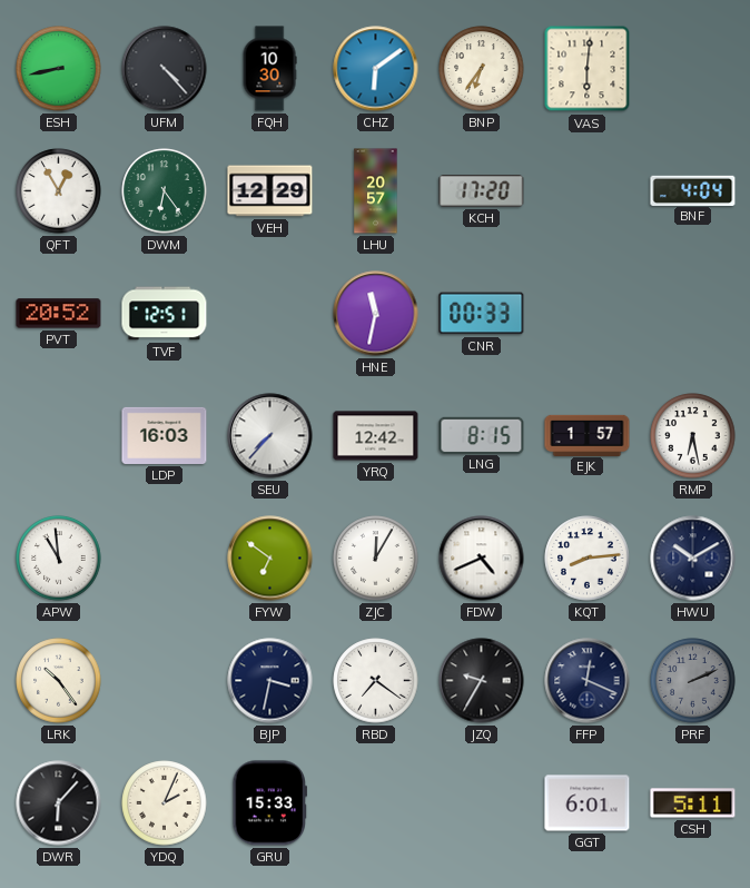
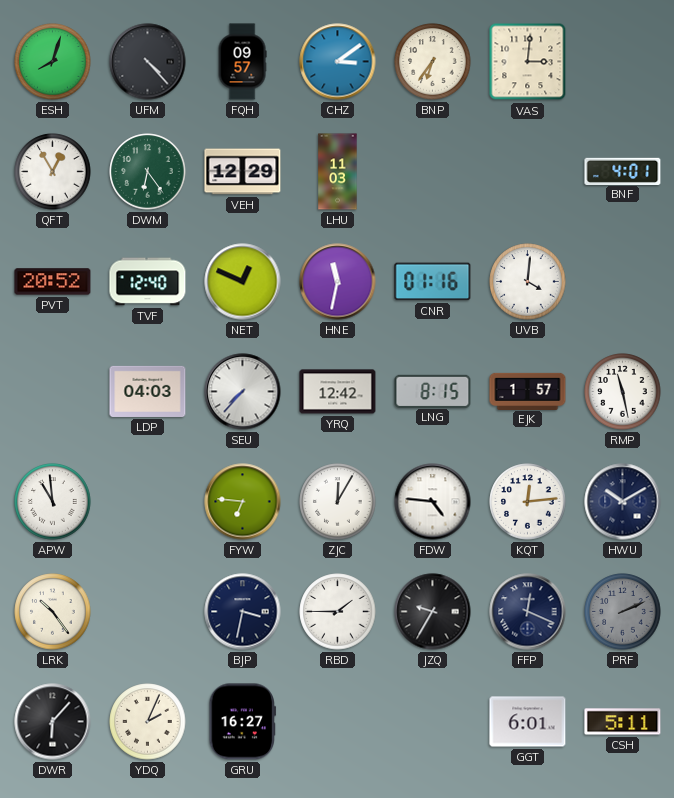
ESH: 8:43 -> 8:03
FQH: 10:30 -> 09:57
CHZ: 6:09 -> 3:09
VAS: 6:01 -> 3:01
LHU: 20:57 -> 11:03
KCH: 17:20 -> none
BNF: 4:04 -> 4:01
TVF: 12:51 -> 12:40
NET: none -> 12:49
CNR: 00:33 -> 01:16
UVB: none -> 4:01
LDP: 16:03 -> 04:03
RMP: 6:28 -> 11:28
FYW: 6:51 -> 6:46
FDW: 4:41 -> 4:46
KQT: 8:14 -> 12:14
RBD: 7:21 -> 1:45
GRU: 15:33 -> 16:27
